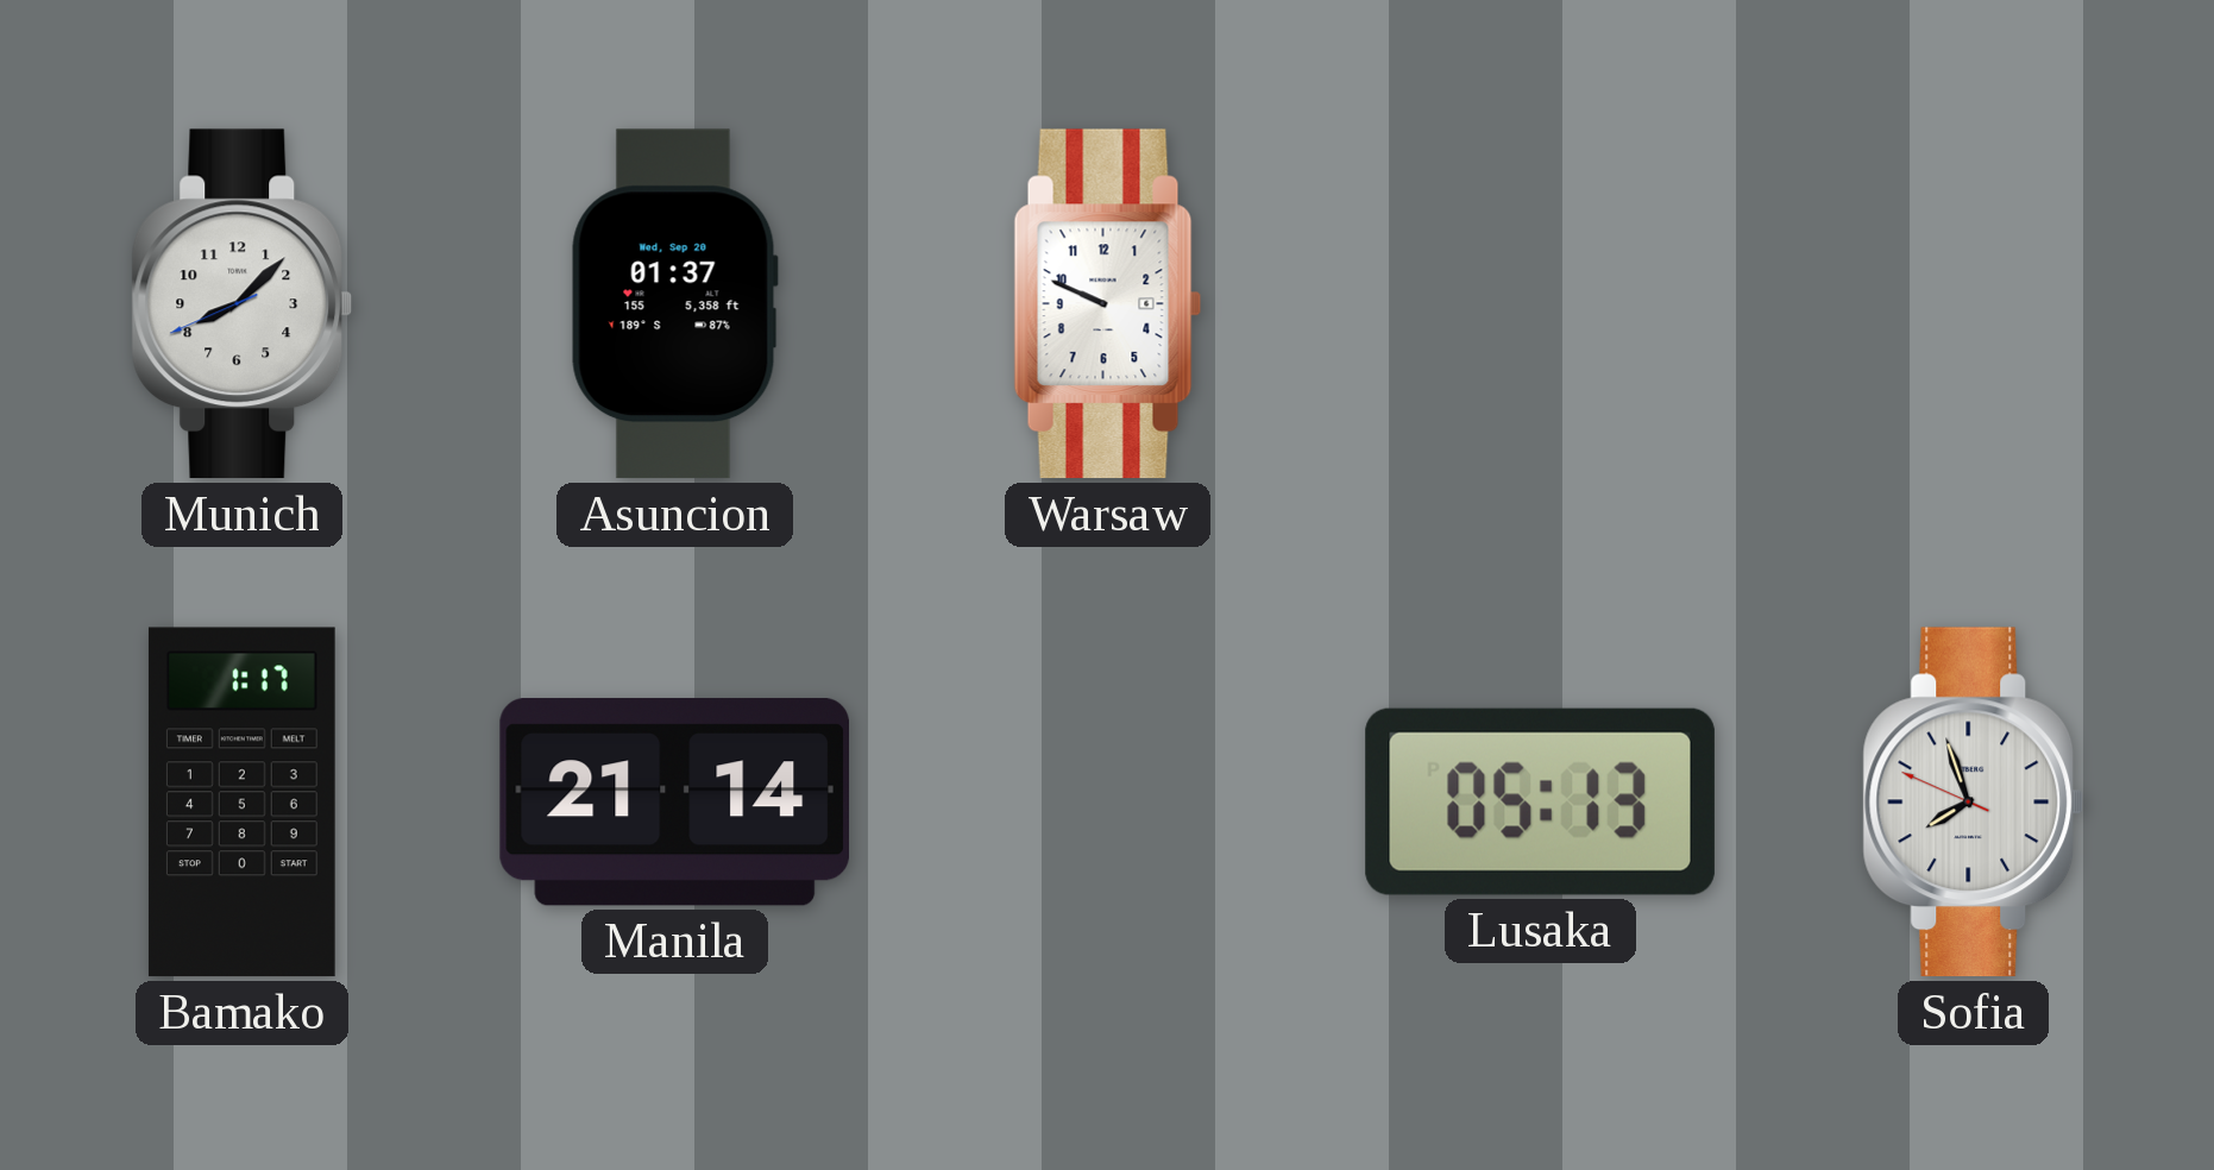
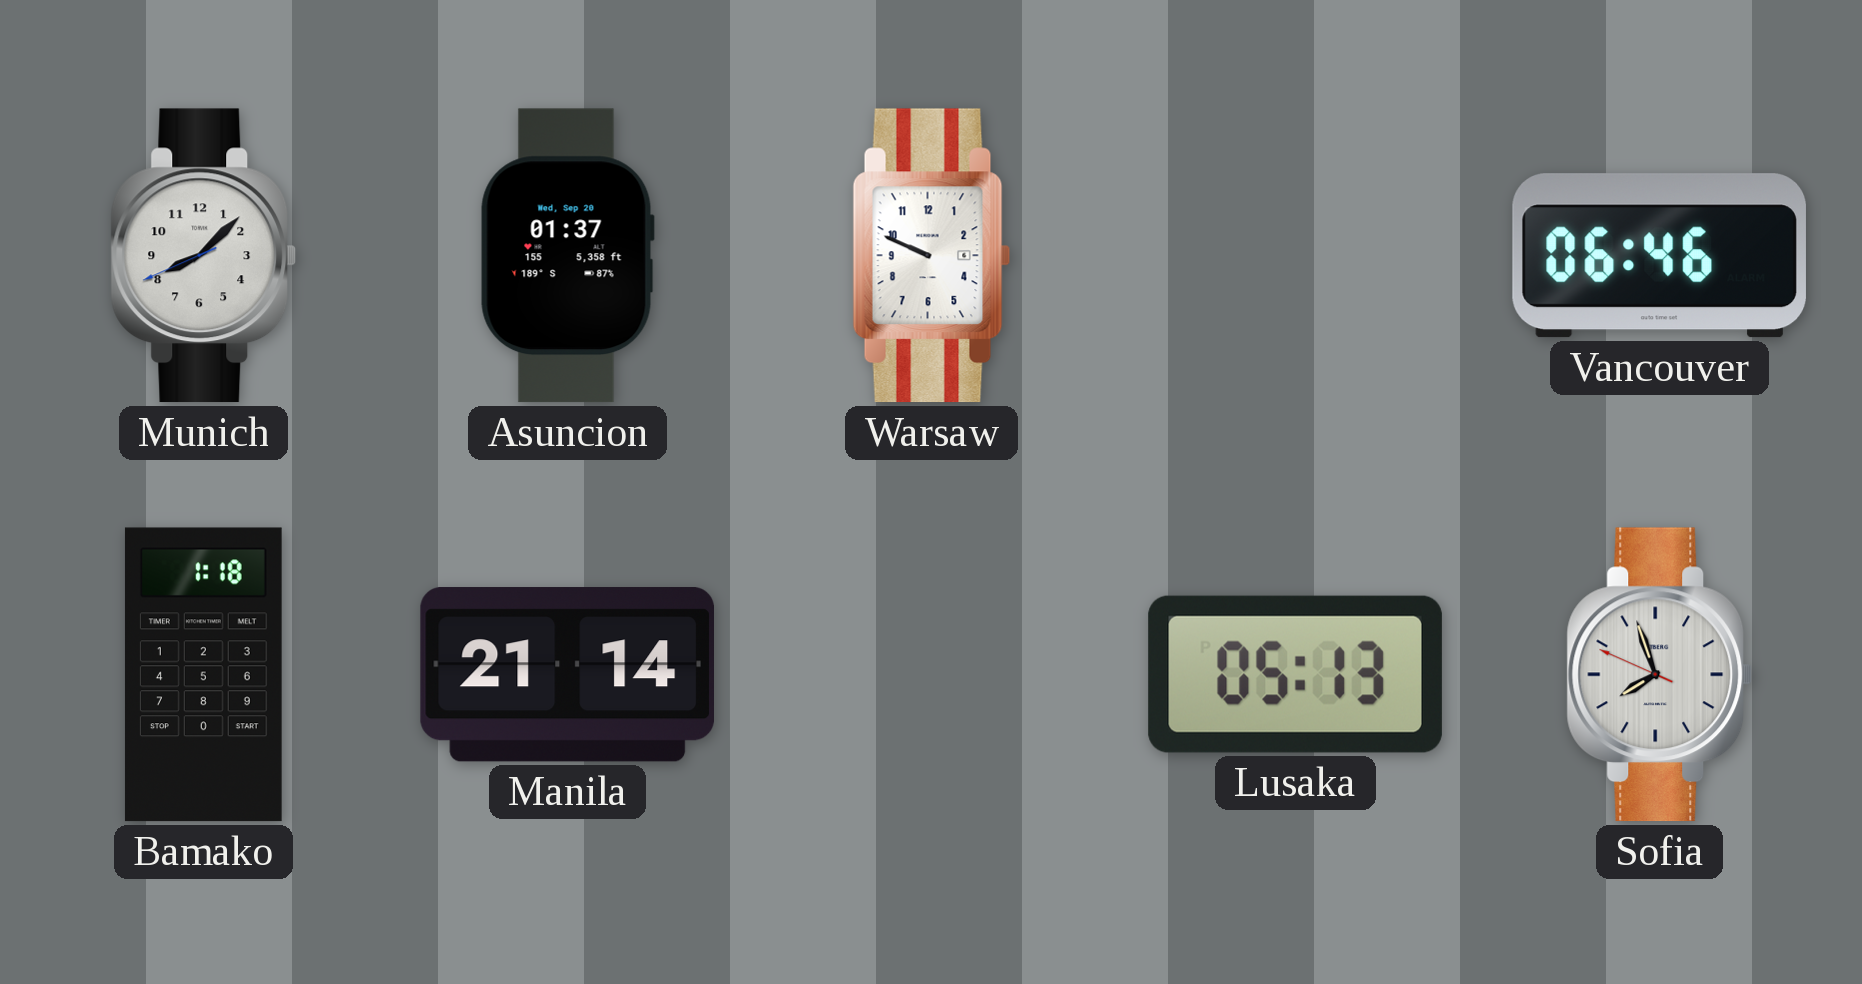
Vancouver: none -> 06:46
Bamako: 1:17 -> 1:18
